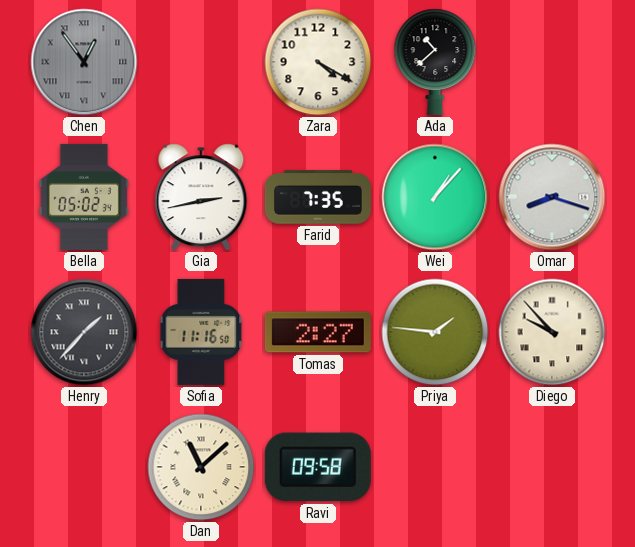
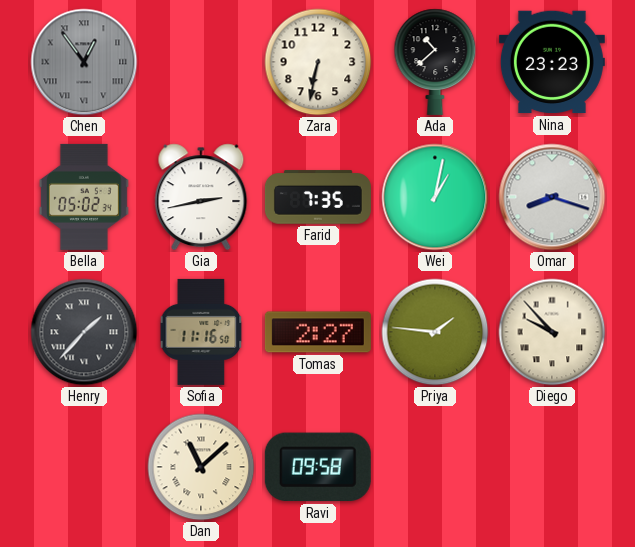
Zara: 4:20 -> 6:32
Nina: none -> 23:23
Wei: 1:07 -> 1:02
